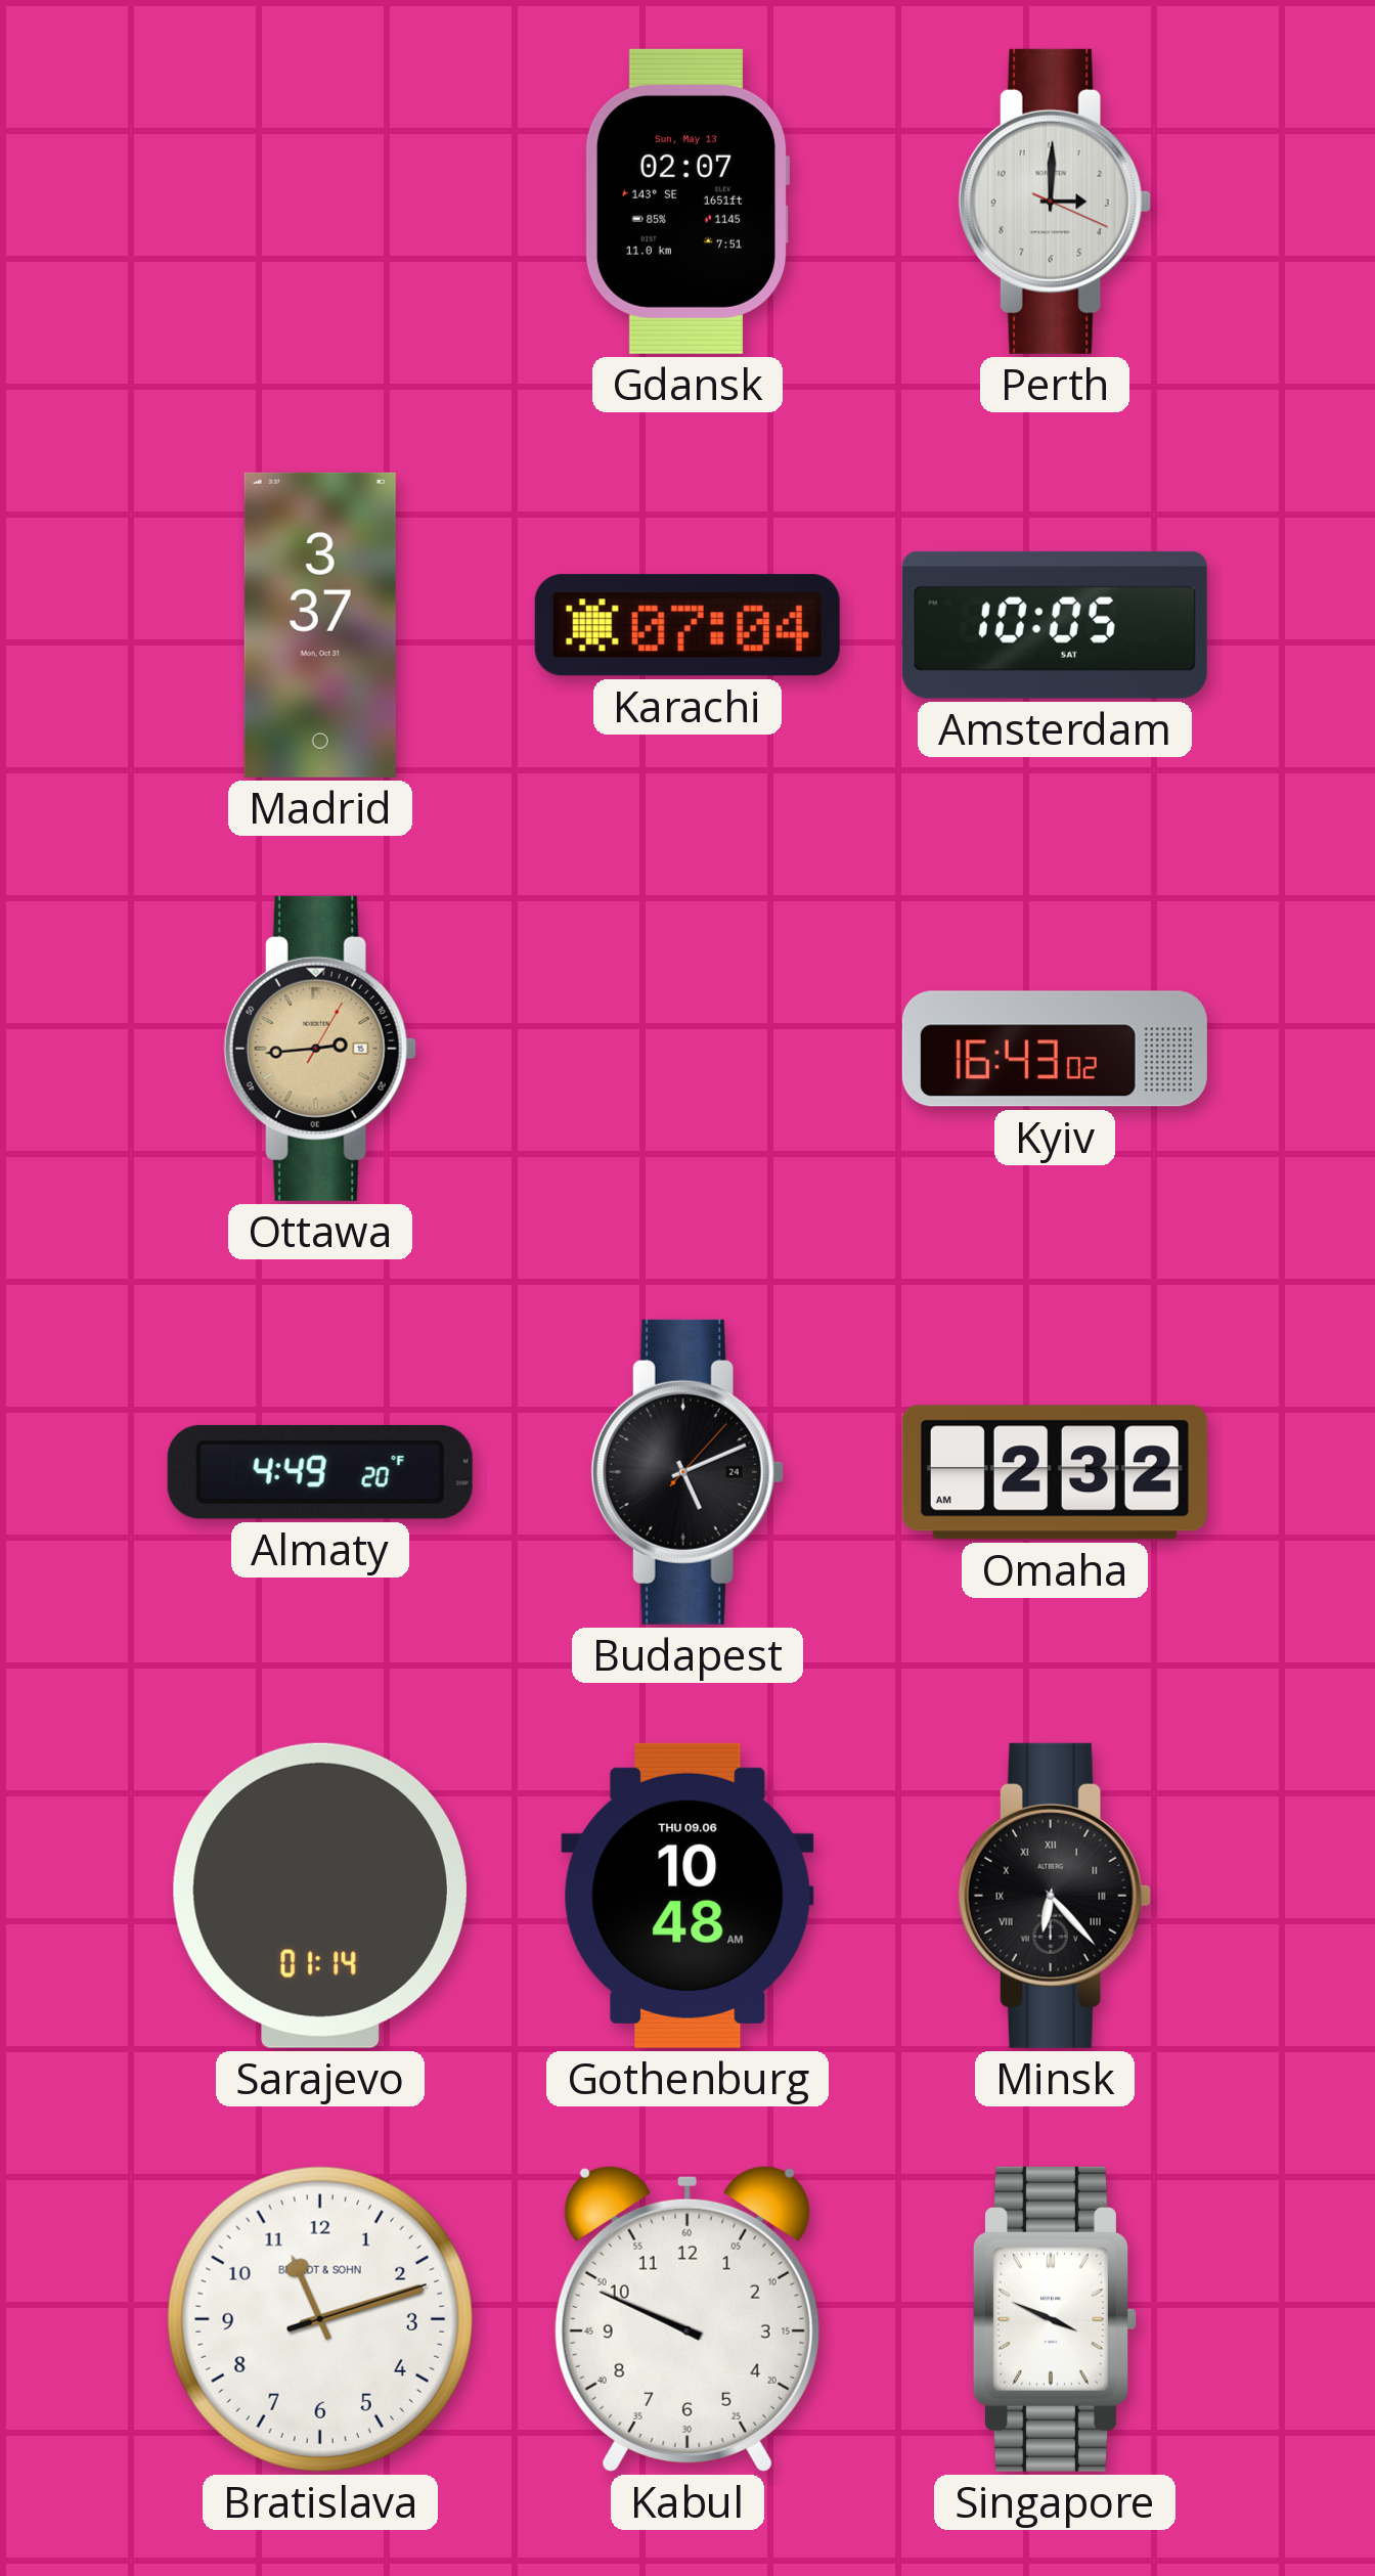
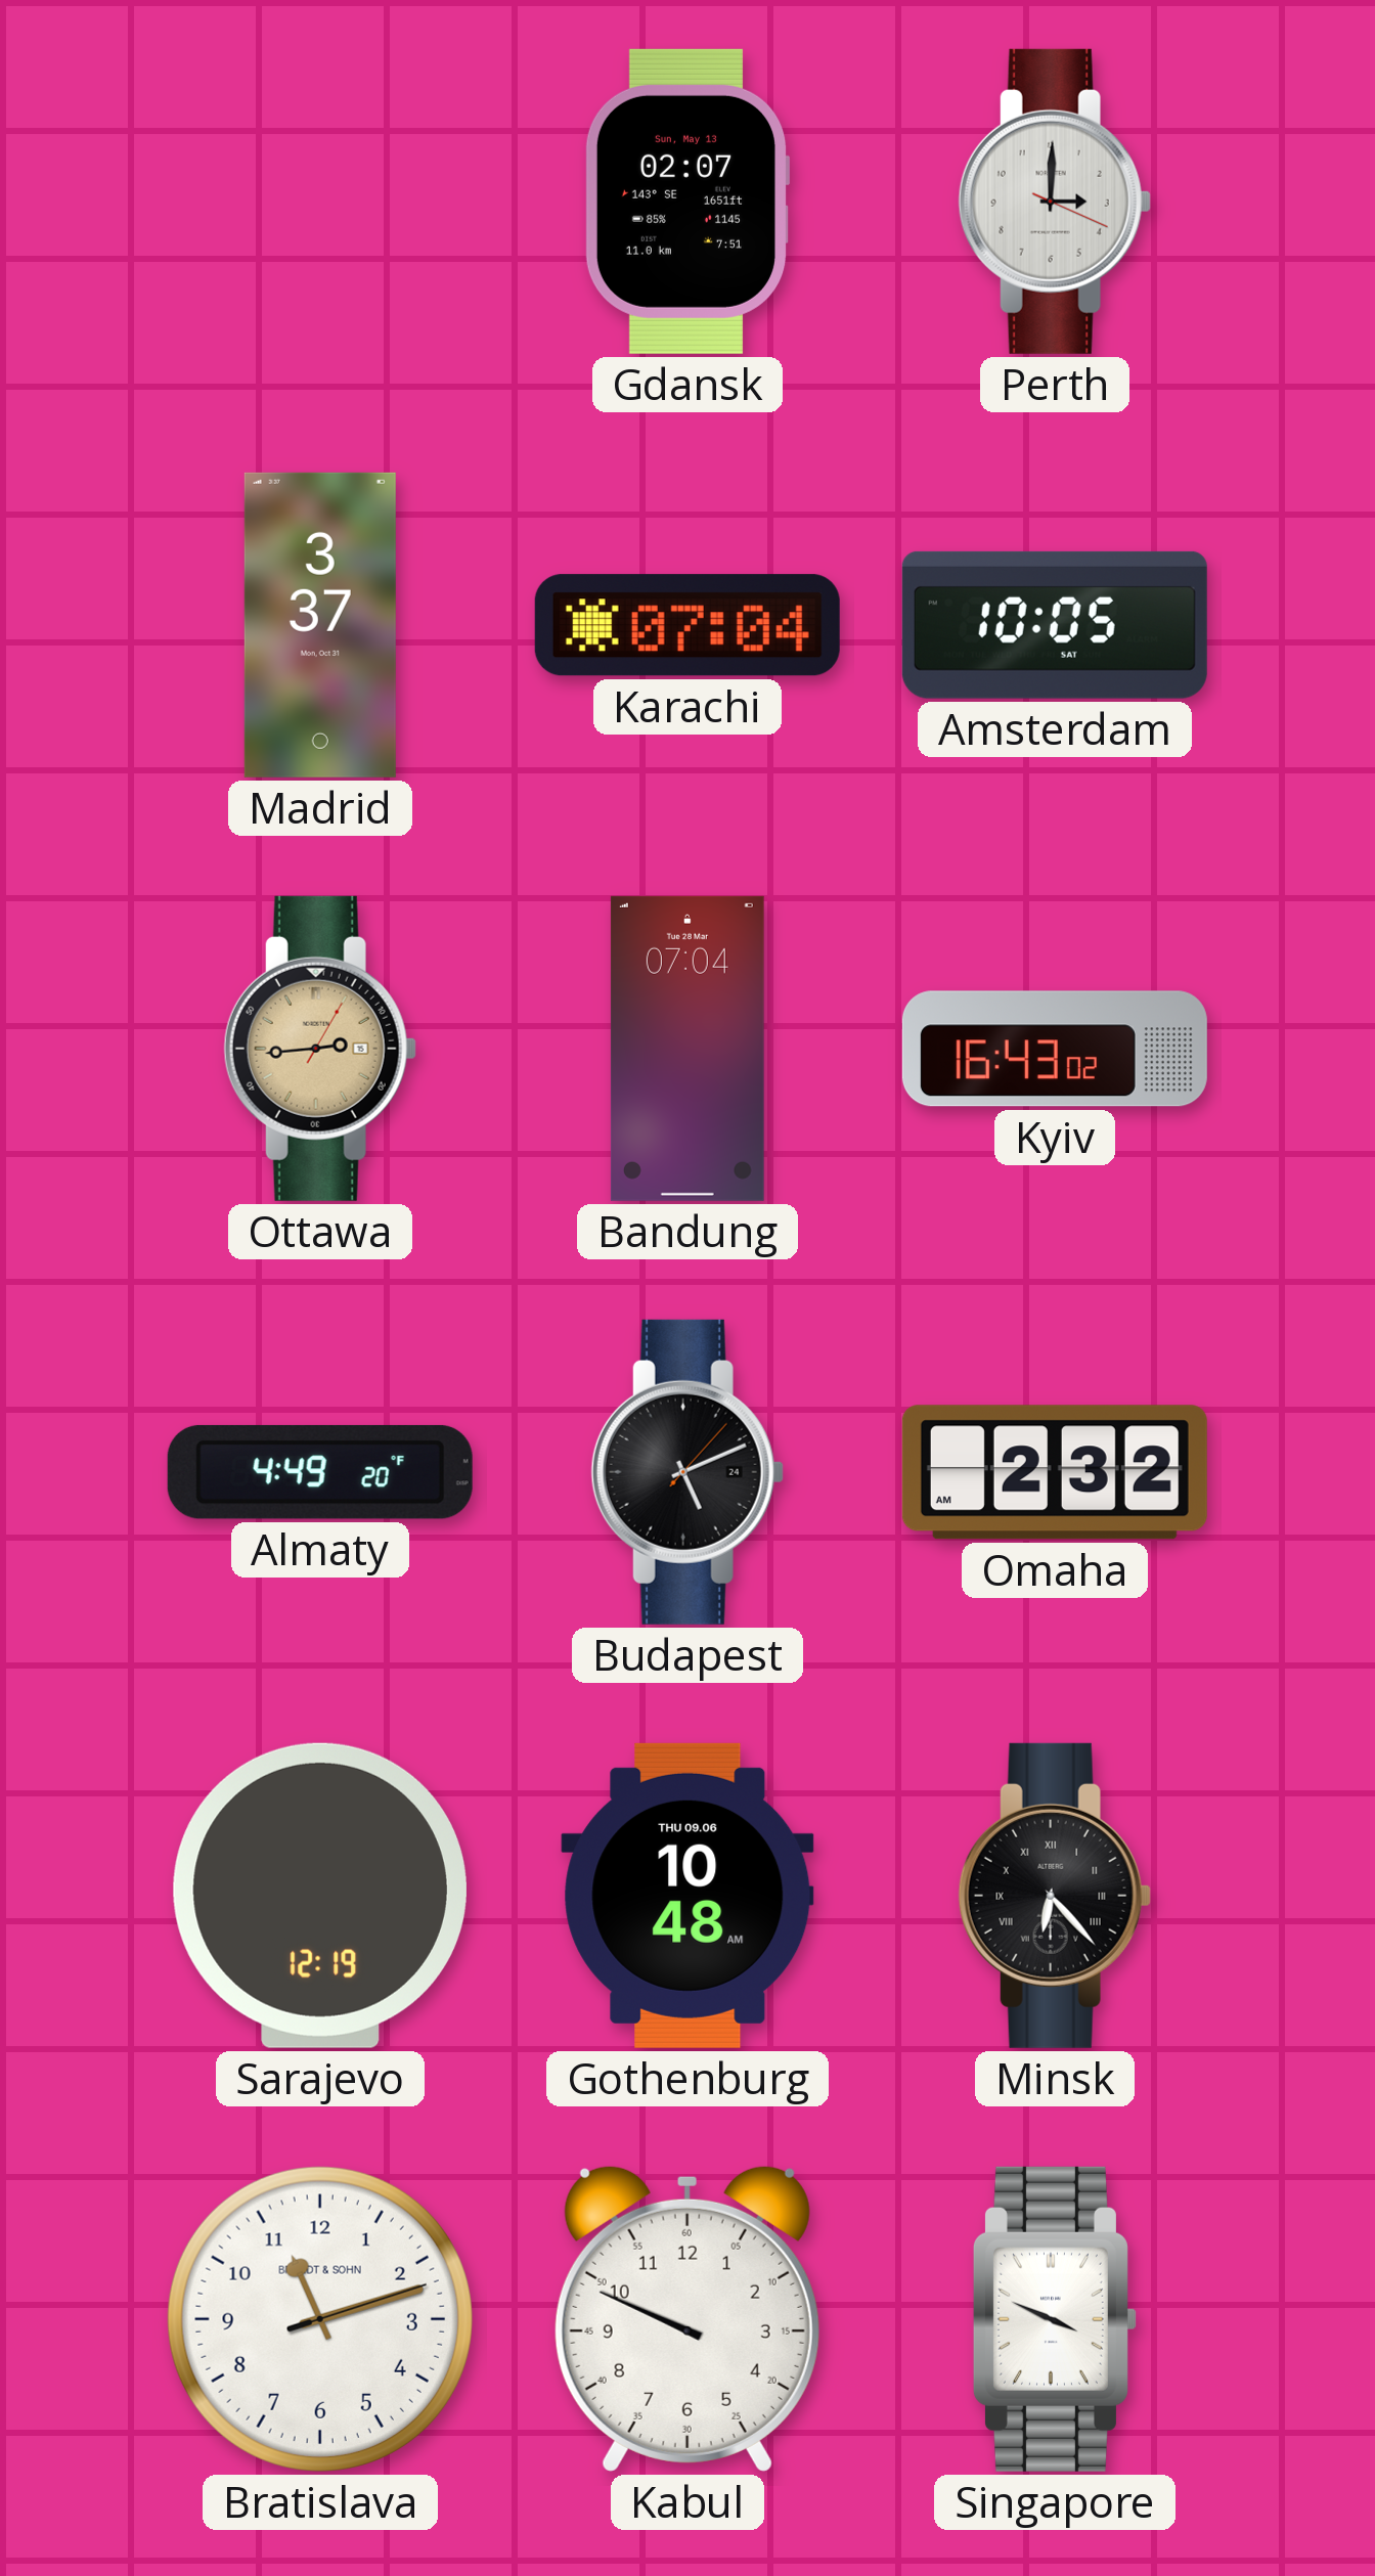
Bandung: none -> 07:04
Sarajevo: 01:14 -> 12:19
